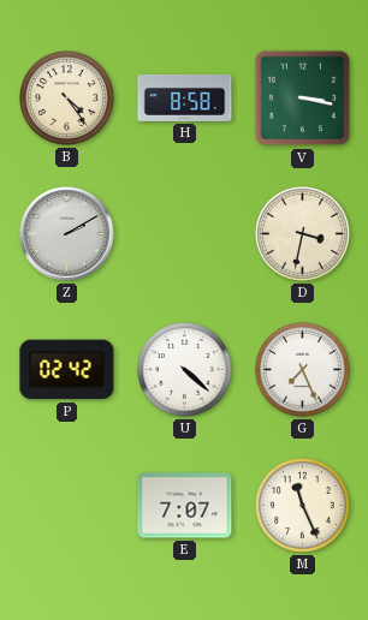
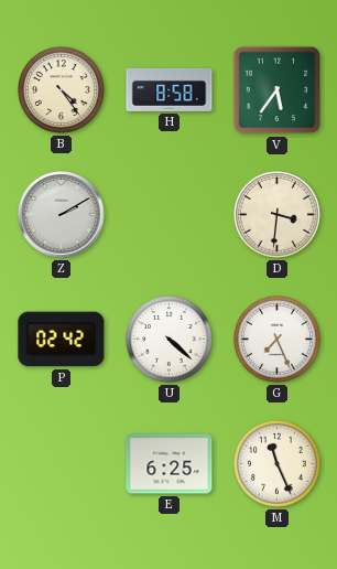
V: 3:17 -> 5:36
D: 3:32 -> 3:31
E: 7:07 -> 6:25
